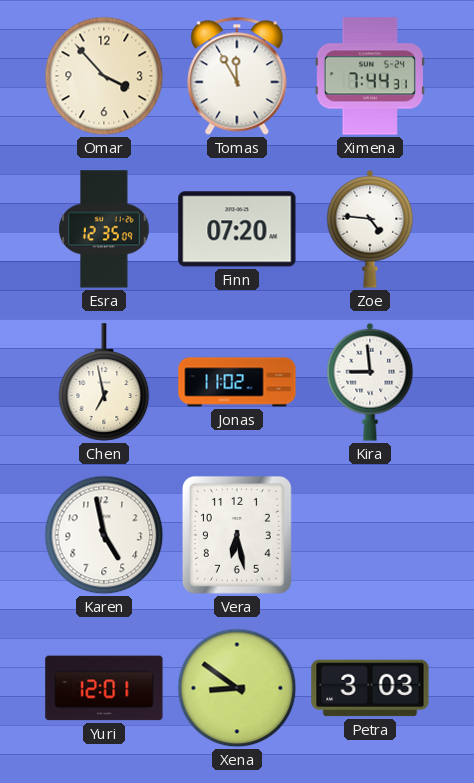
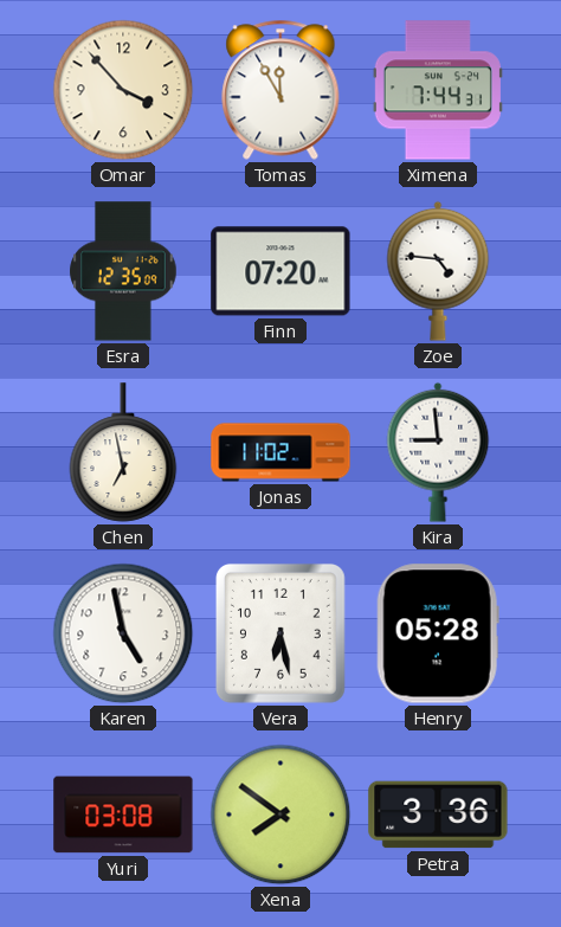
Henry: none -> 05:28
Yuri: 12:01 -> 03:08
Xena: 8:51 -> 7:51
Petra: 3:03 -> 3:36
